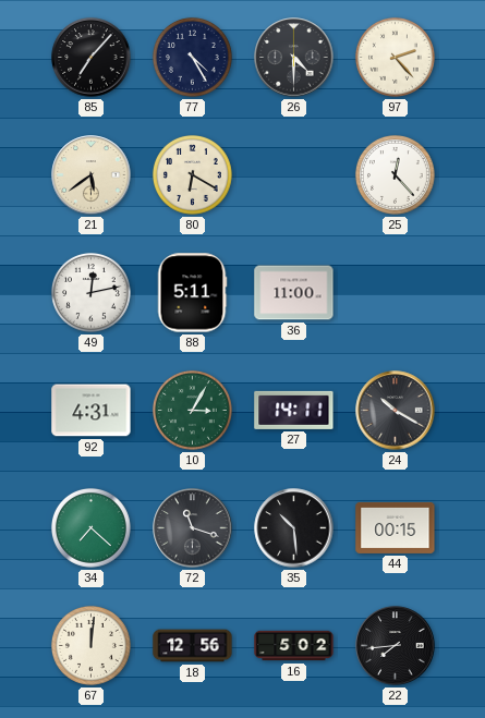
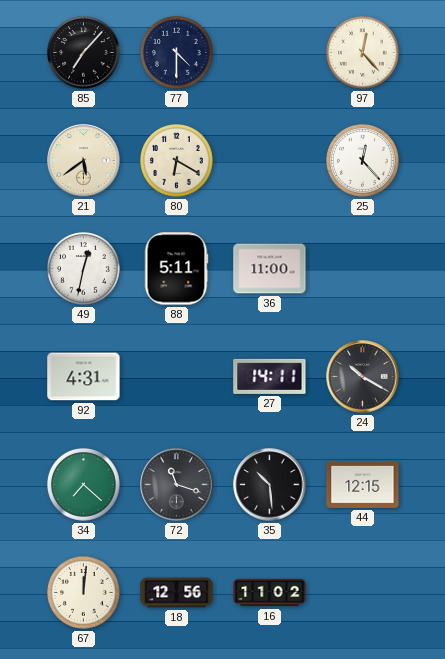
77: 4:25 -> 4:30
26: 4:30 -> none
97: 2:23 -> 12:23
49: 12:13 -> 12:32
10: 3:05 -> none
44: 00:15 -> 12:15
16: 5:02 -> 11:02
22: 7:44 -> none
